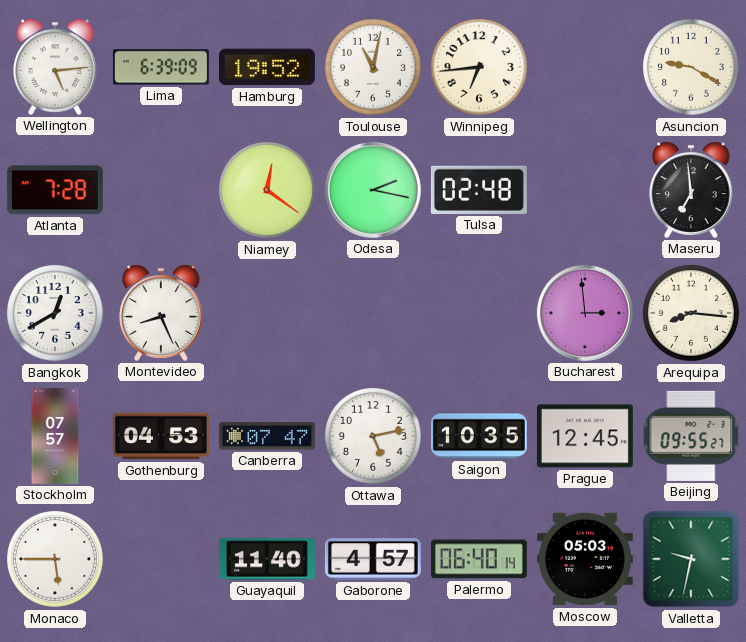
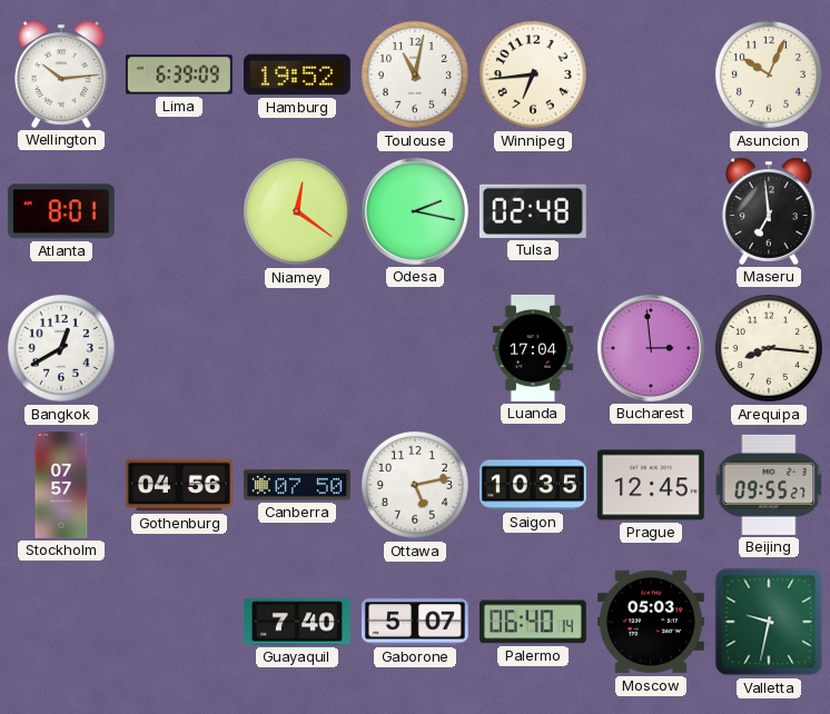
Wellington: 5:14 -> 10:14
Asuncion: 9:20 -> 10:04
Atlanta: 7:28 -> 8:01
Montevideo: 8:26 -> none
Luanda: none -> 17:04
Gothenburg: 04:53 -> 04:56
Canberra: 07:47 -> 07:50
Monaco: 5:45 -> none
Guayaquil: 11:40 -> 7:40
Gaborone: 4:57 -> 5:07
